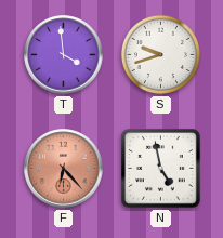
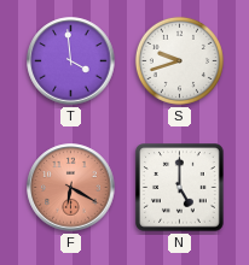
F: 6:23 -> 6:20
N: 4:58 -> 5:00
